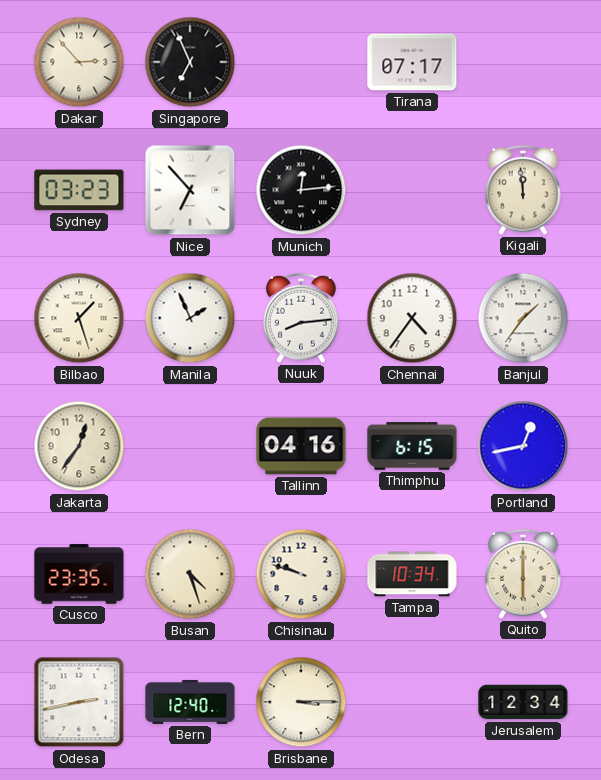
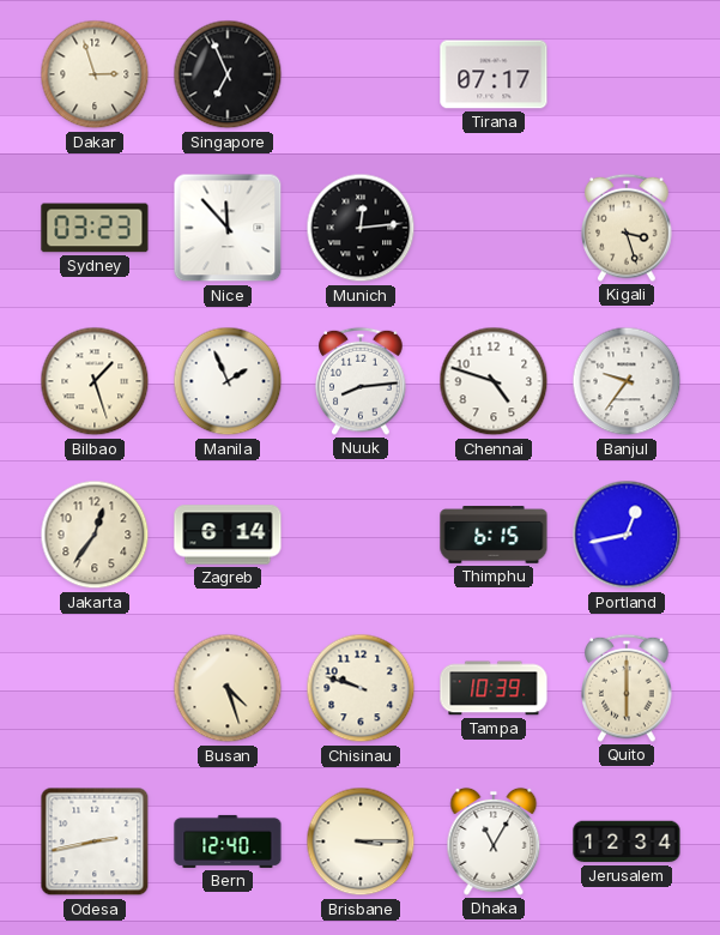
Dakar: 2:53 -> 2:57
Nice: 6:53 -> 11:53
Kigali: 11:59 -> 3:27
Chennai: 4:36 -> 4:48
Banjul: 1:36 -> 9:36
Zagreb: none -> 6:14
Tallinn: 04:16 -> none
Cusco: 23:35 -> none
Tampa: 10:34 -> 10:39
Dhaka: none -> 11:05
